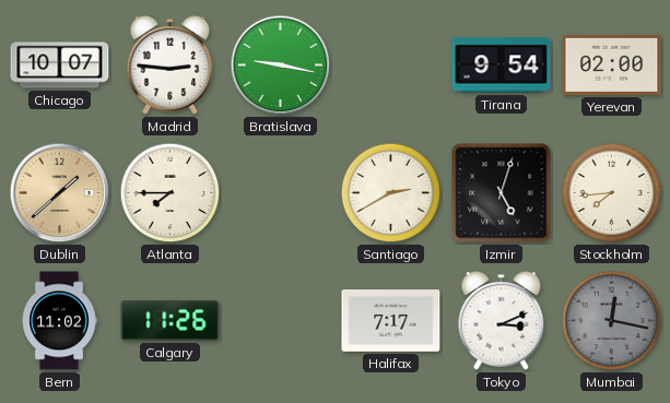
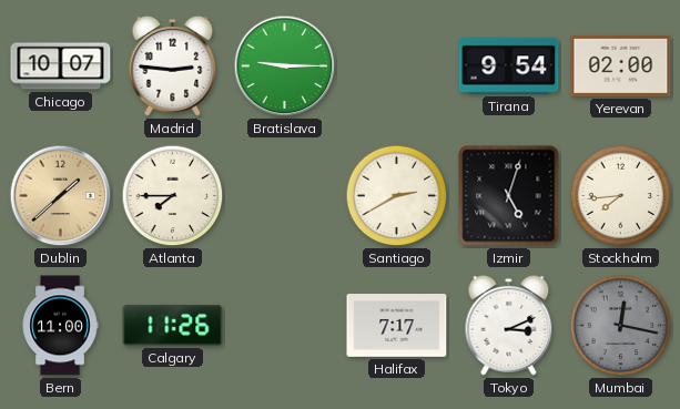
Bratislava: 9:17 -> 9:15
Bern: 11:02 -> 11:00
